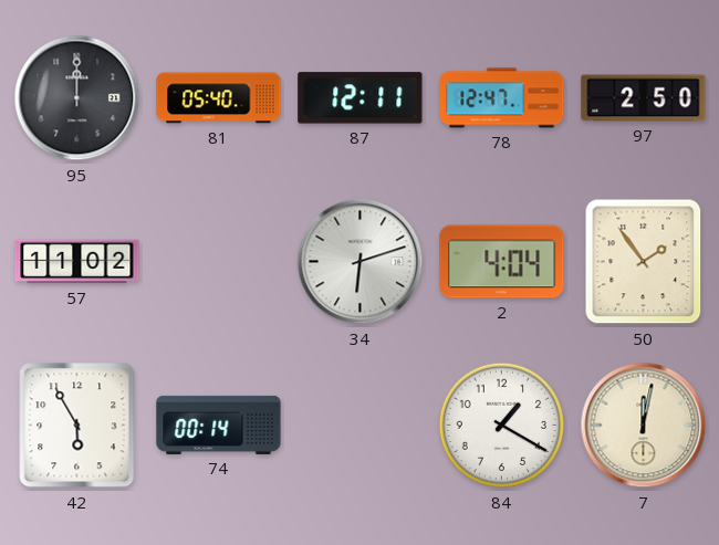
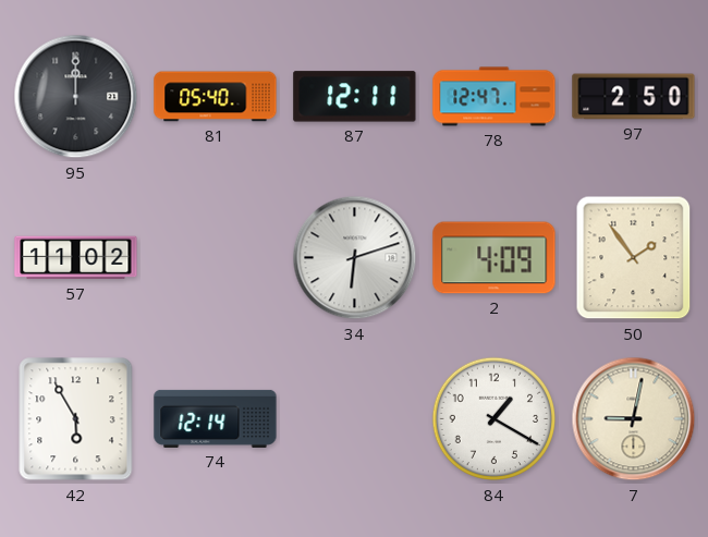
2: 4:04 -> 4:09
74: 00:14 -> 12:14
7: 12:02 -> 9:02
